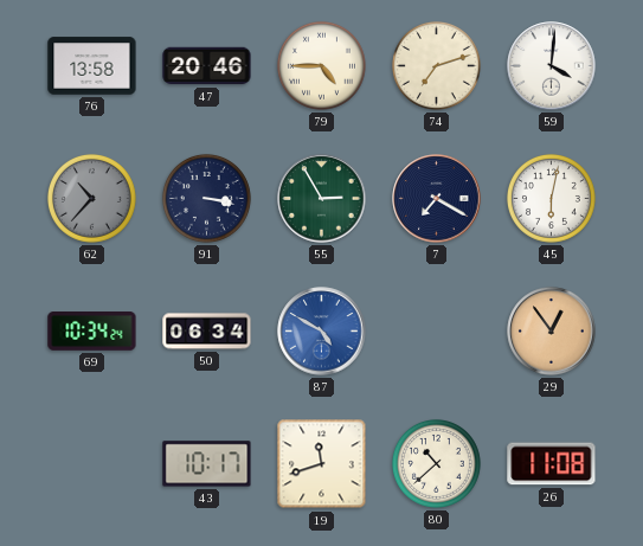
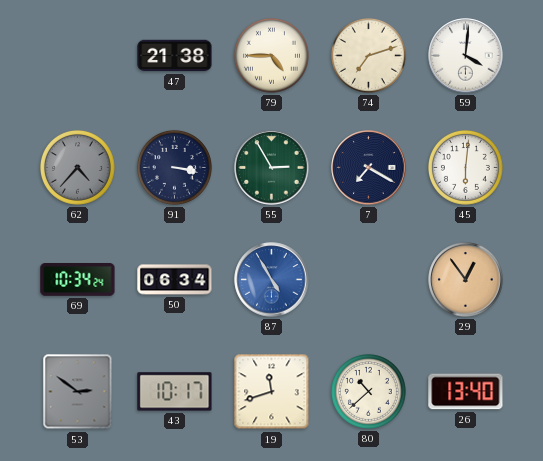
76: 13:58 -> none
47: 20:46 -> 21:38
62: 10:37 -> 4:37
45: 6:02 -> 6:01
87: 4:50 -> 4:55
53: none -> 2:51
26: 11:08 -> 13:40
